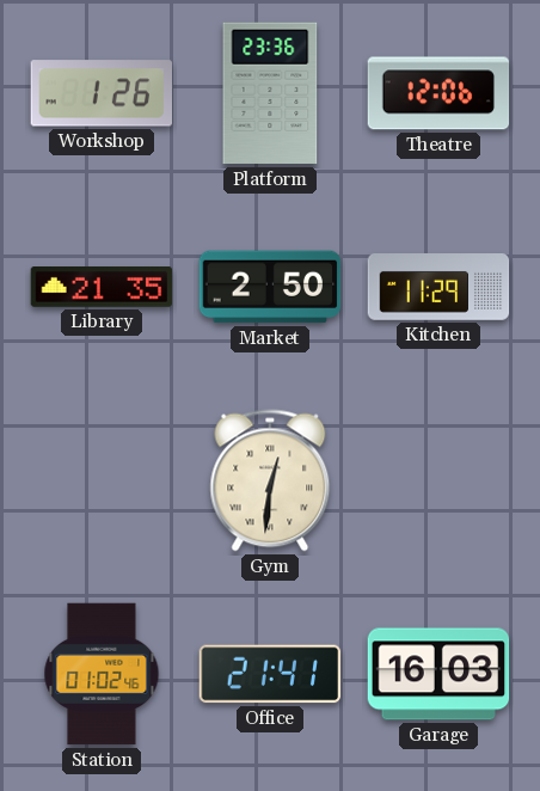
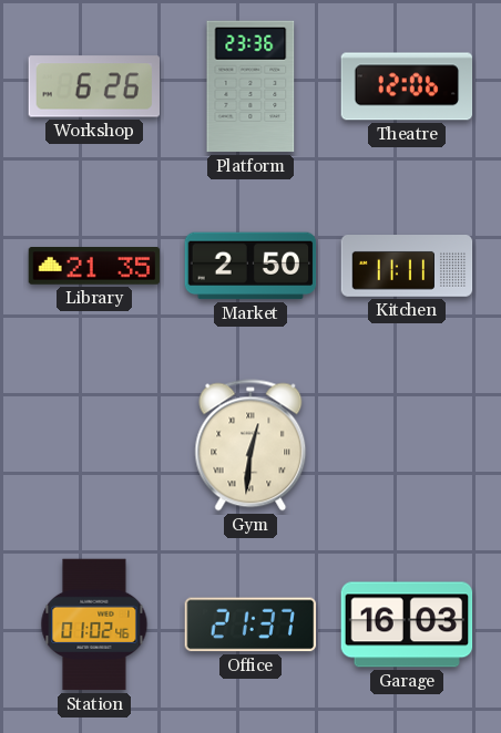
Workshop: 1:26 -> 6:26
Kitchen: 11:29 -> 11:11
Office: 21:41 -> 21:37
